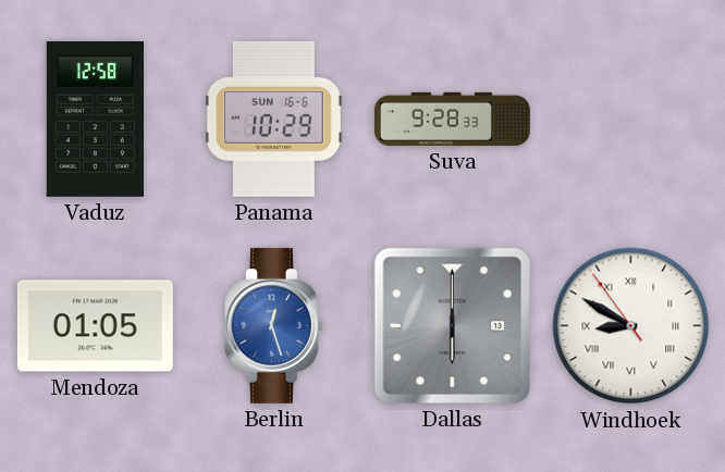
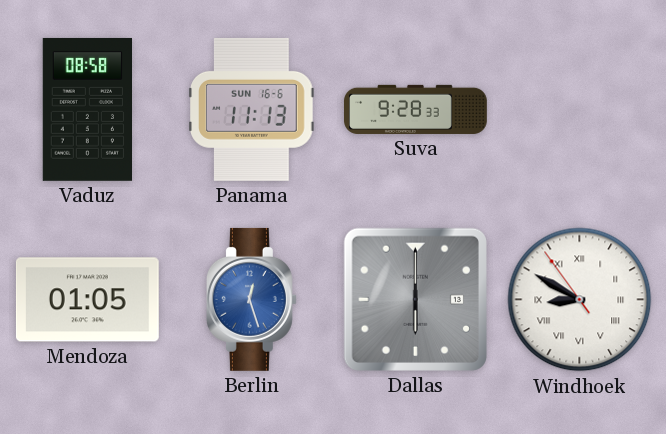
Vaduz: 12:58 -> 08:58
Panama: 10:29 -> 11:13
